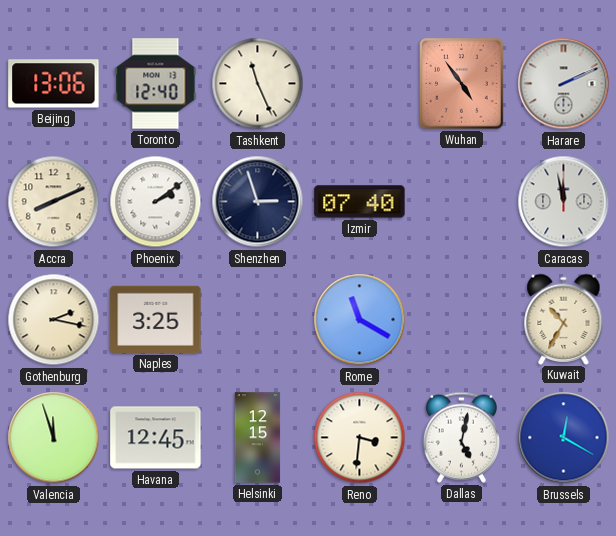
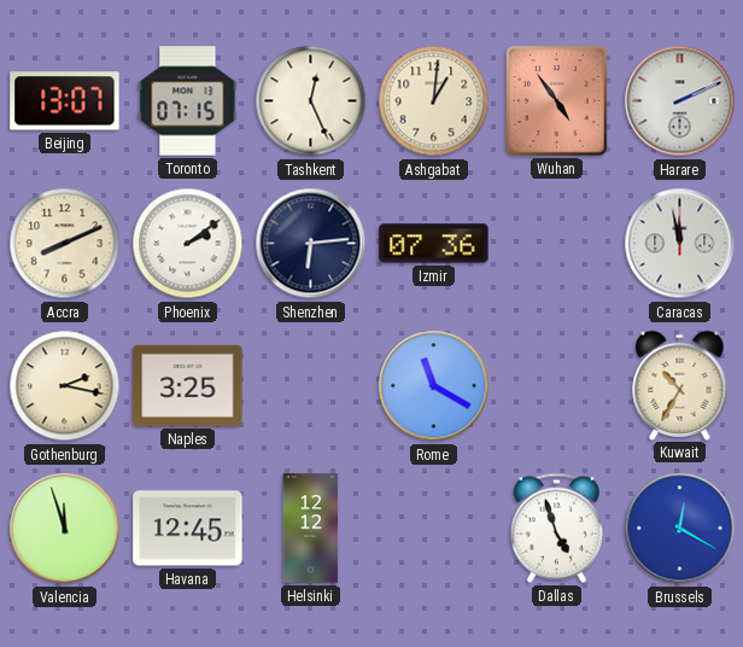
Beijing: 13:06 -> 13:07
Toronto: 12:40 -> 07:15
Tashkent: 11:26 -> 12:26
Ashgabat: none -> 1:01
Shenzhen: 2:57 -> 6:14
Izmir: 07:40 -> 07:36
Helsinki: 12:15 -> 12:12
Reno: 3:31 -> none
Dallas: 5:02 -> 4:57
